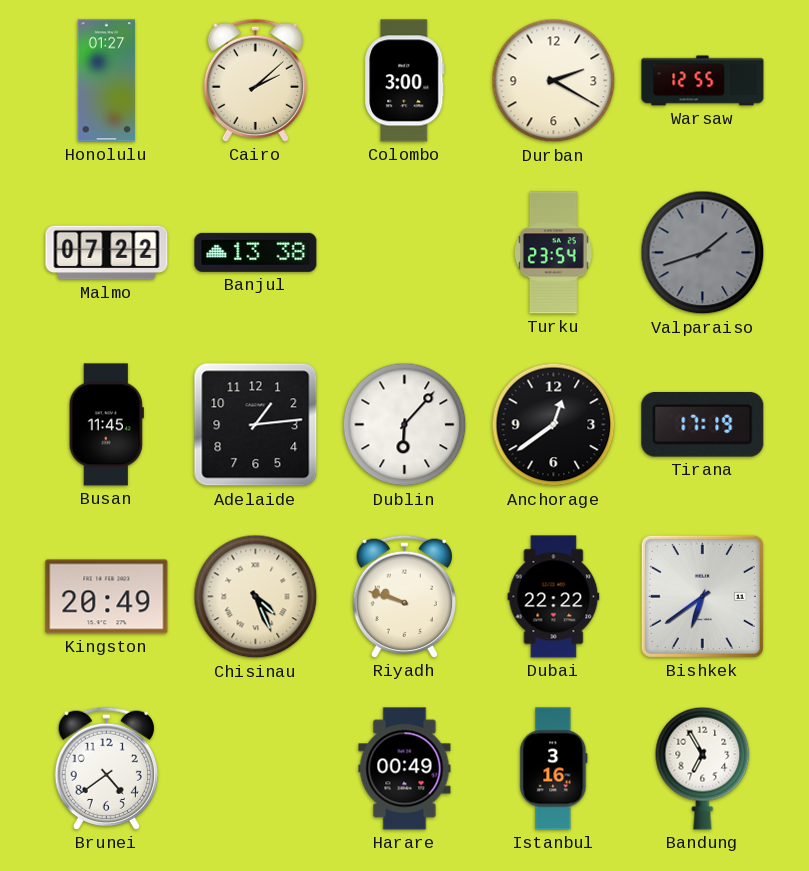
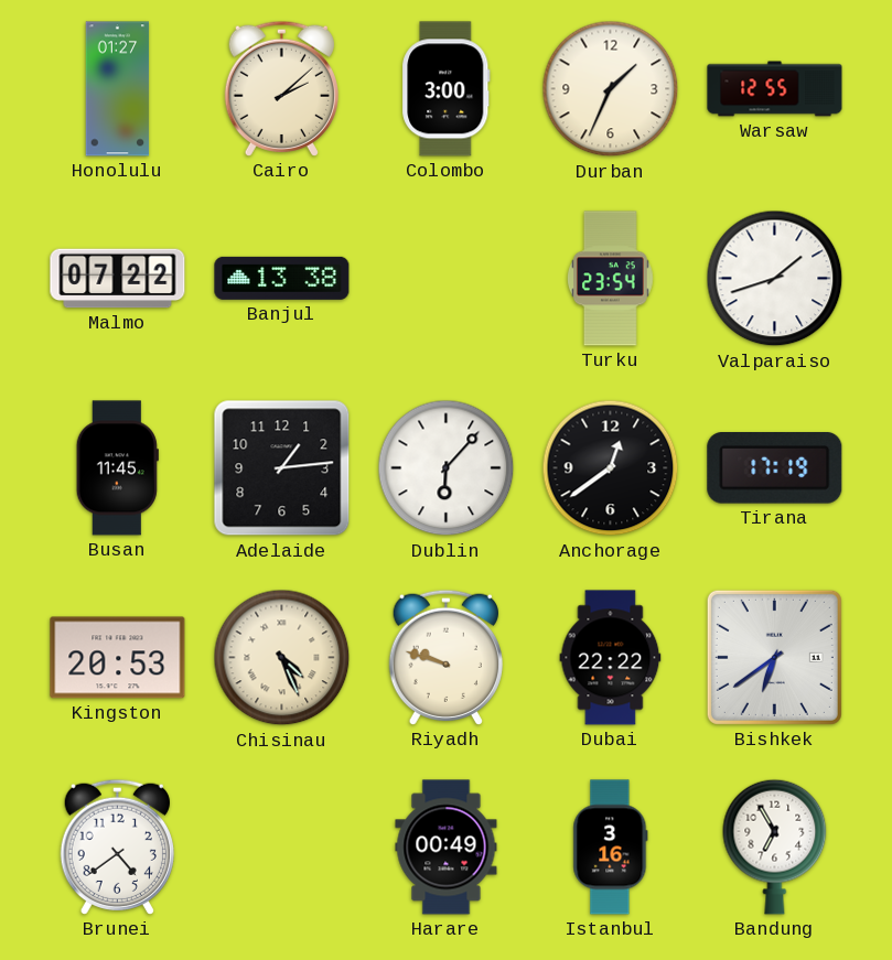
Durban: 2:20 -> 1:34
Valparaiso dial: grey -> white
Kingston: 20:49 -> 20:53
